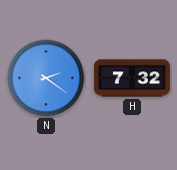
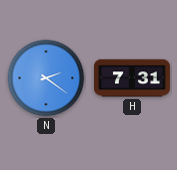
H: 7:32 -> 7:31
